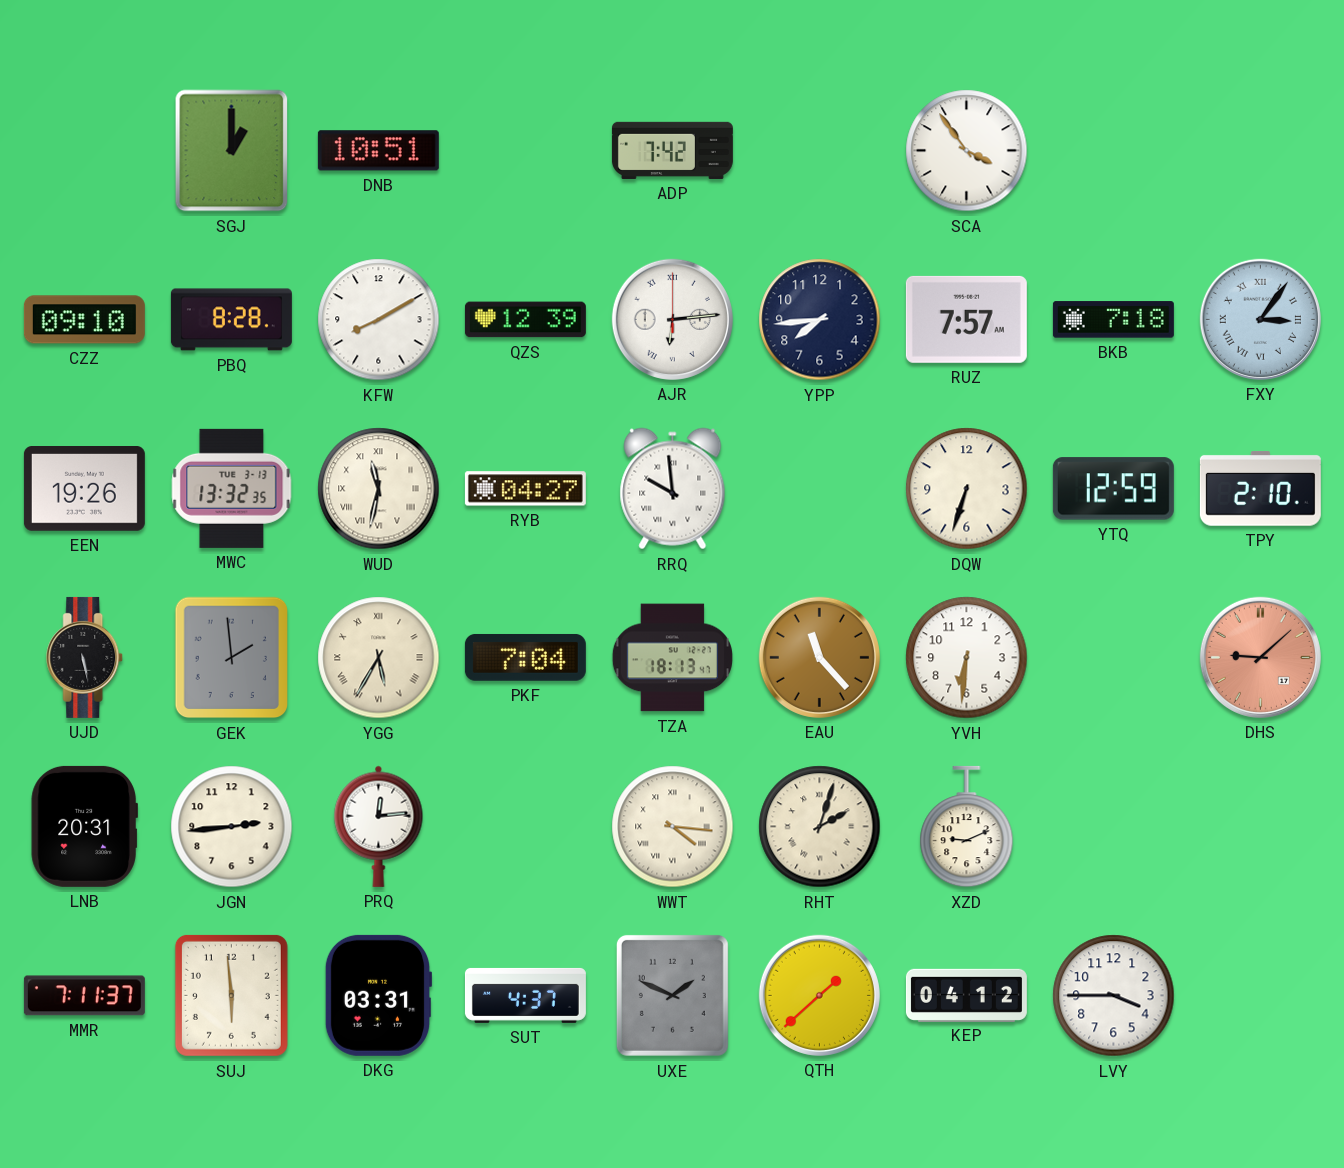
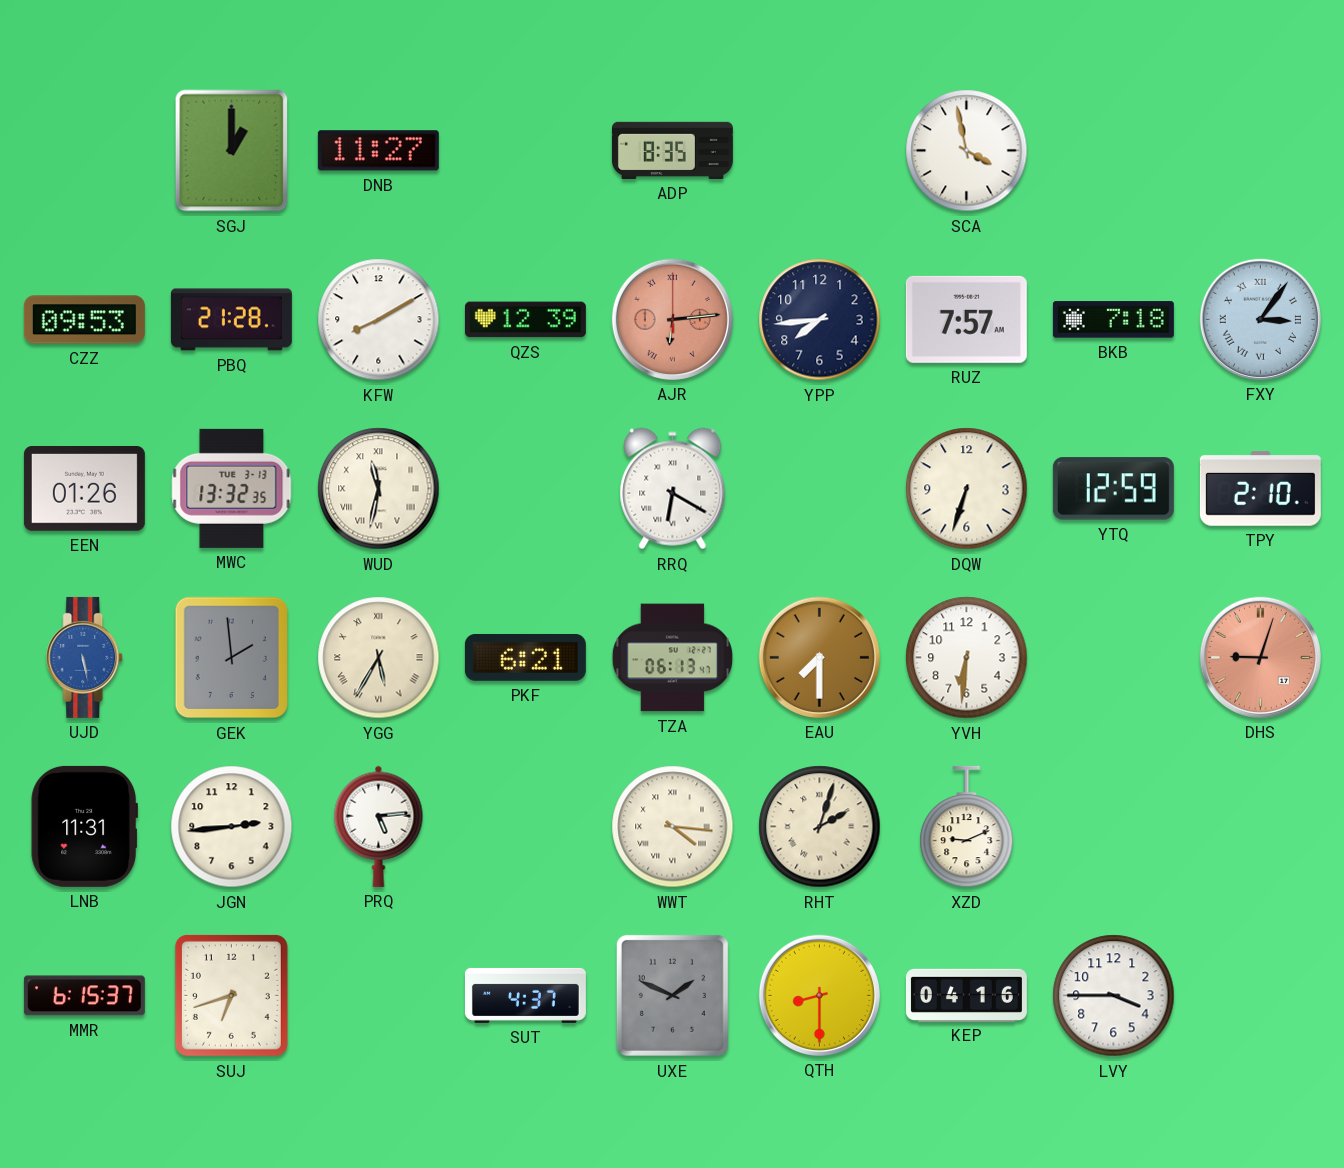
DNB: 10:51 -> 11:27
ADP: 7:42 -> 8:35
SCA: 3:54 -> 3:58
CZZ: 09:10 -> 09:53
PBQ: 8:28 -> 21:28
AJR dial: white -> salmon
EEN: 19:26 -> 01:26
RYB: 04:27 -> none
RRQ: 9:59 -> 6:20
UJD dial: black -> blue
PKF: 7:04 -> 6:21
TZA: 18:13 -> 06:13
EAU: 11:23 -> 7:30
DHS: 9:08 -> 9:03
LNB: 20:31 -> 11:31
PRQ: 12:14 -> 5:14
MMR: 7:11 -> 6:15
SUJ: 5:59 -> 6:42
DKG: 03:31 -> none
QTH: 1:38 -> 8:30
KEP: 04:12 -> 04:16
